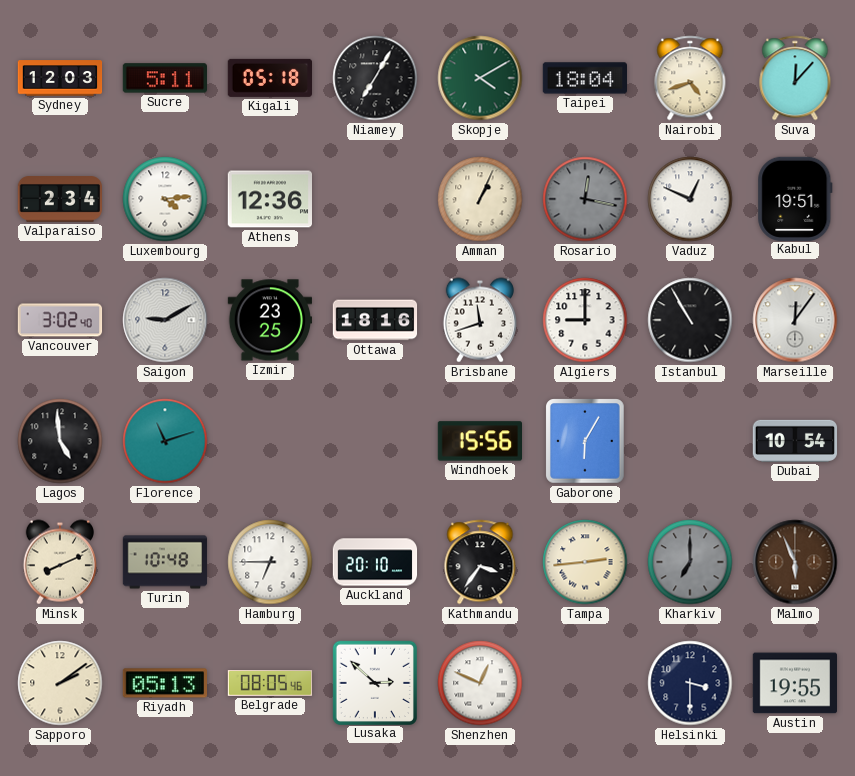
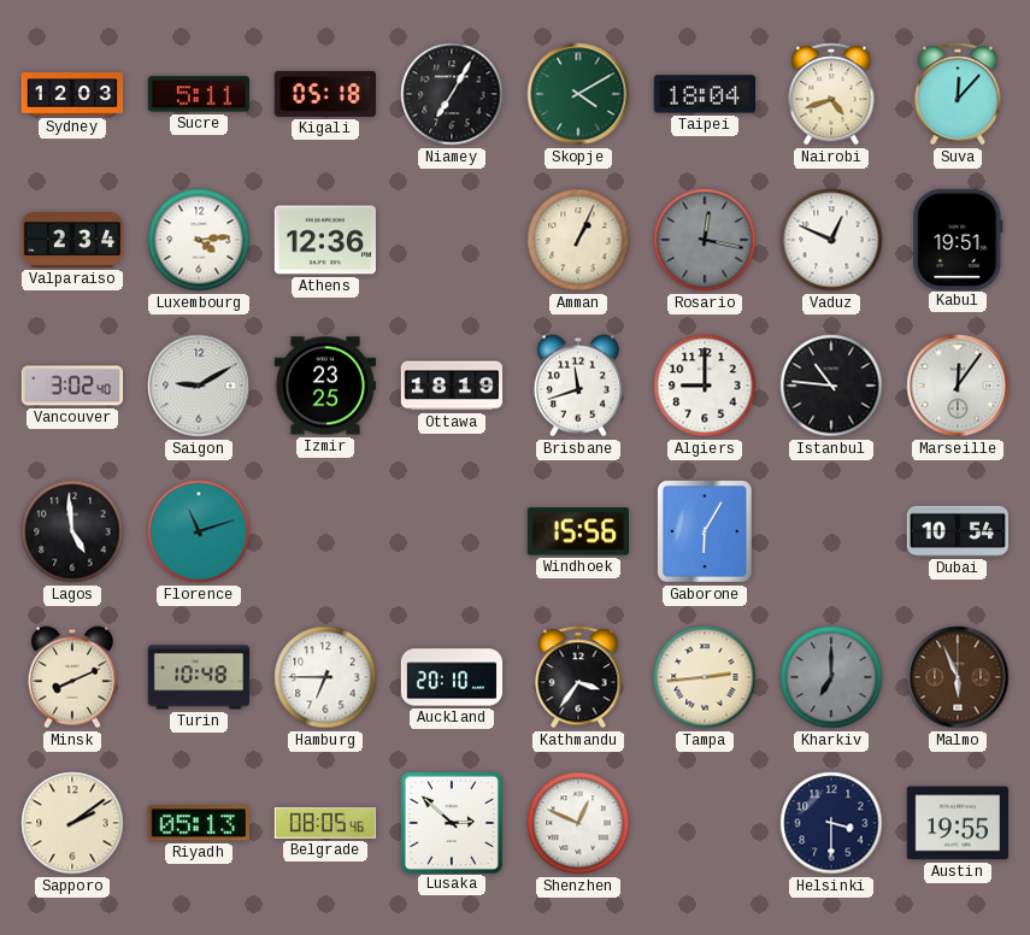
Ottawa: 18:16 -> 18:19
Istanbul: 10:55 -> 10:46
